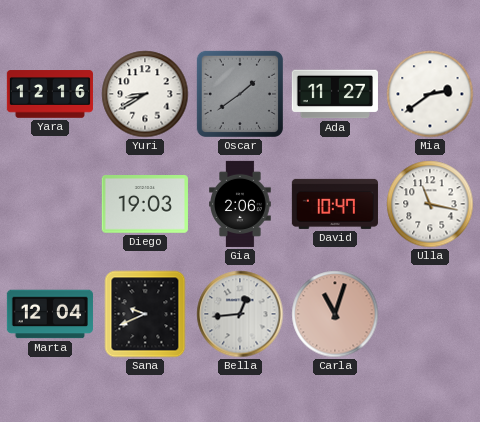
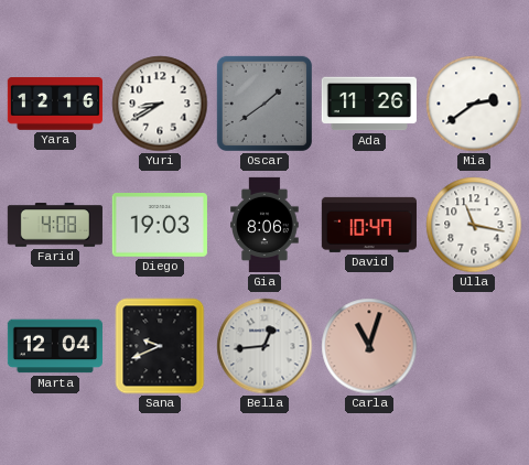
Ada: 11:27 -> 11:26
Farid: none -> 4:08
Gia: 2:06 -> 8:06
